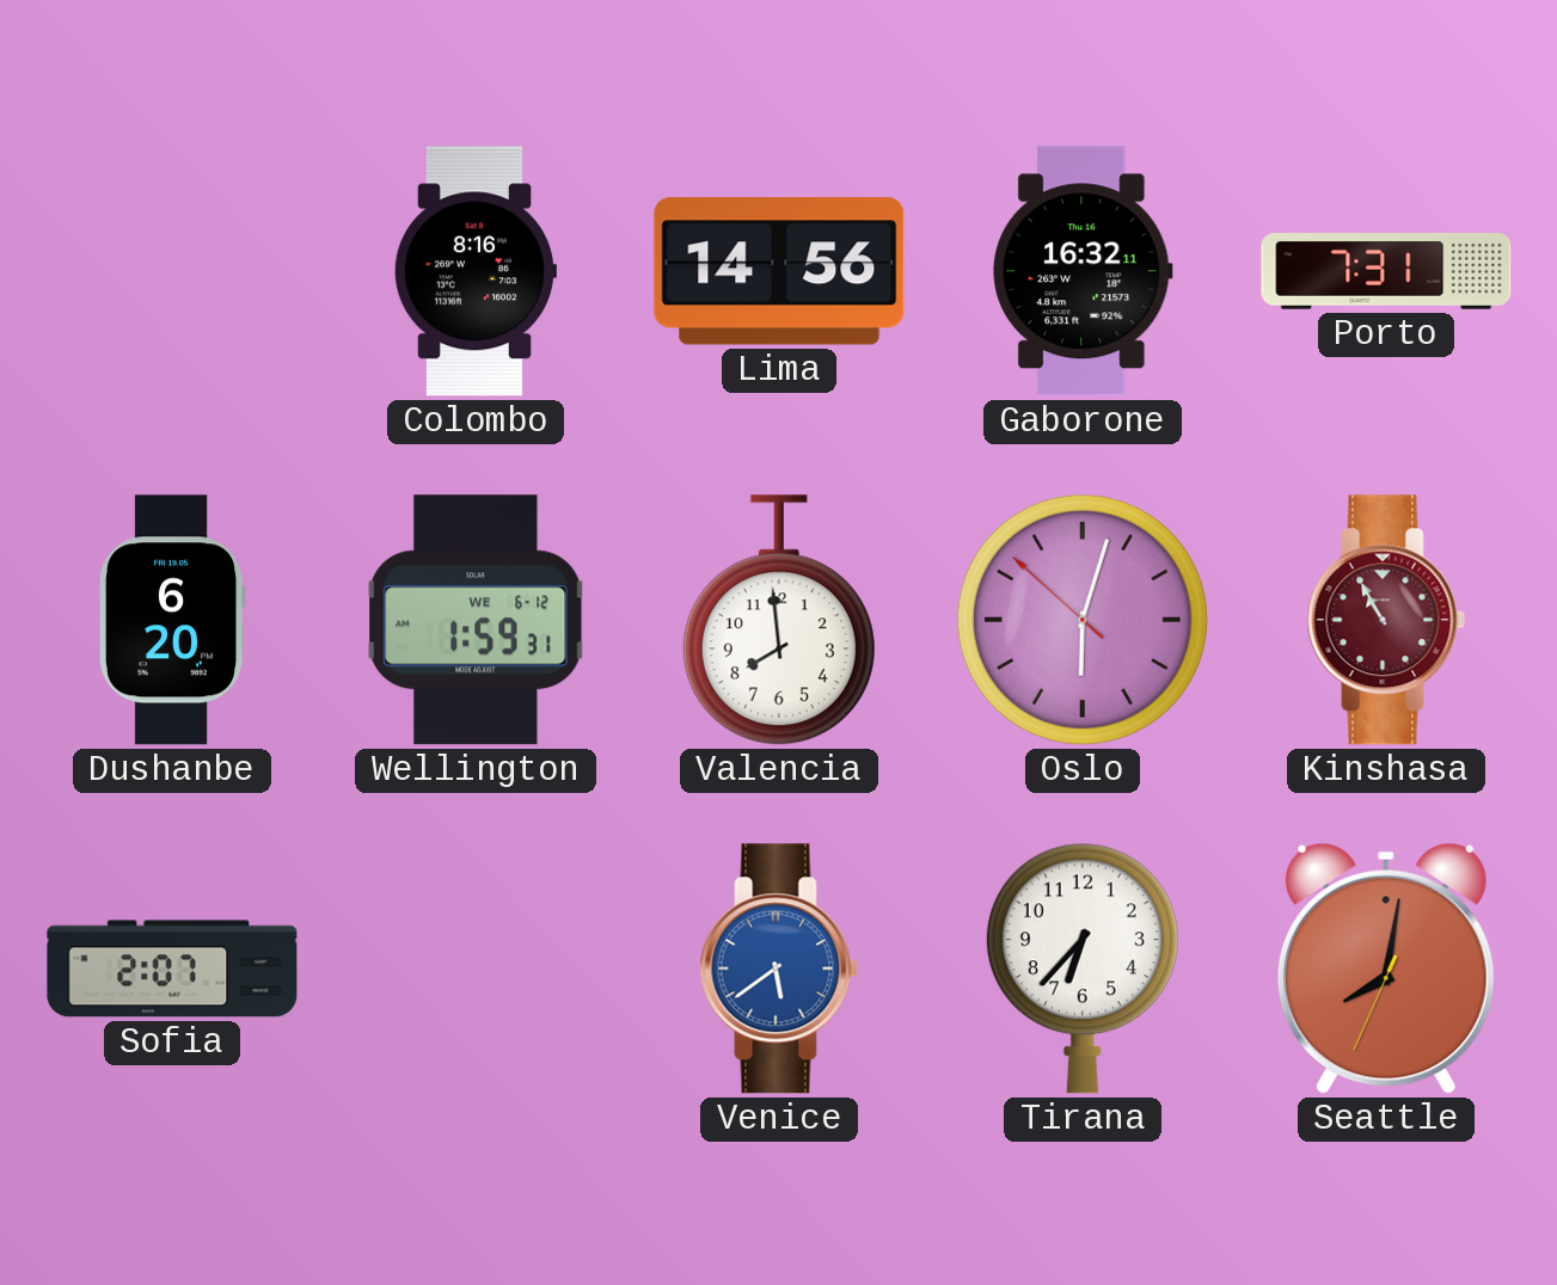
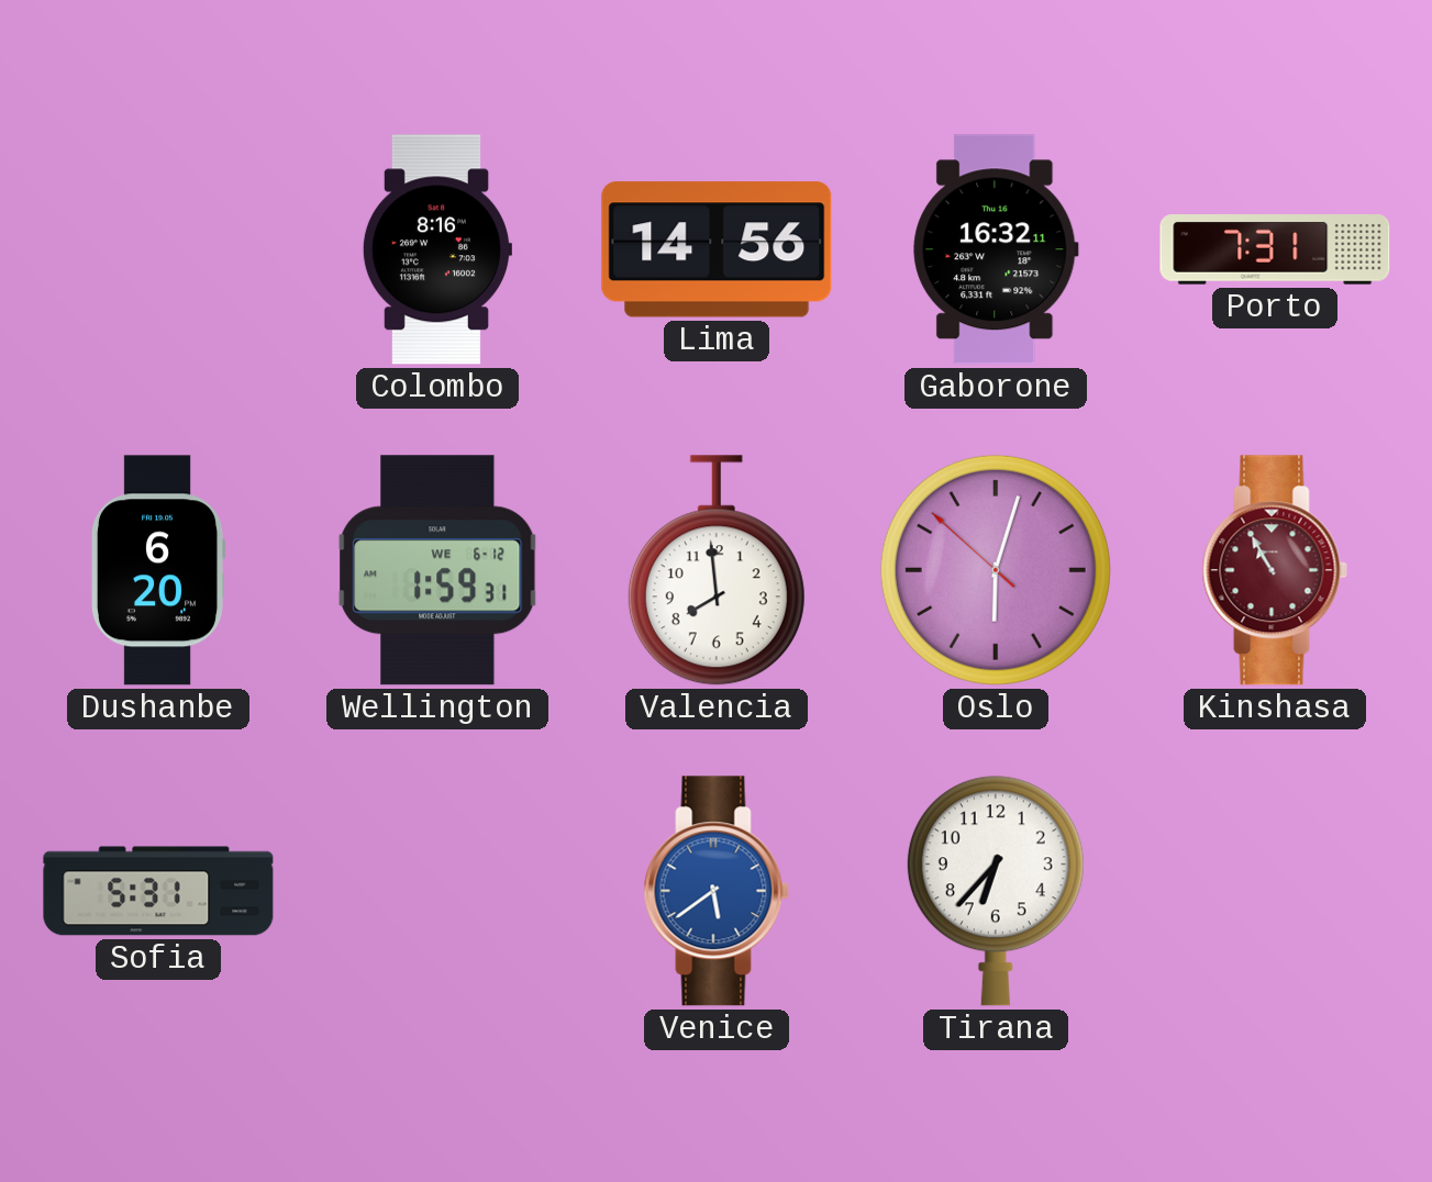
Sofia: 2:07 -> 5:31
Seattle: 8:01 -> none
